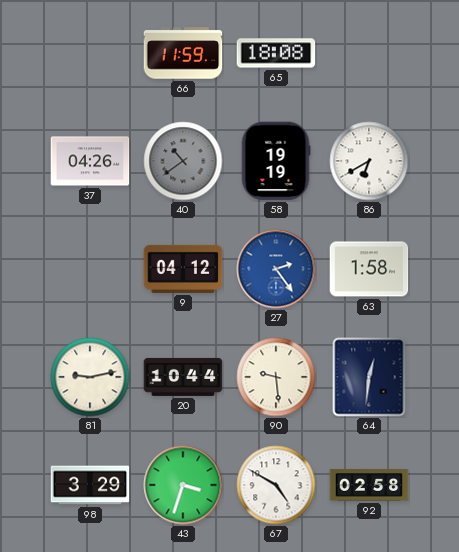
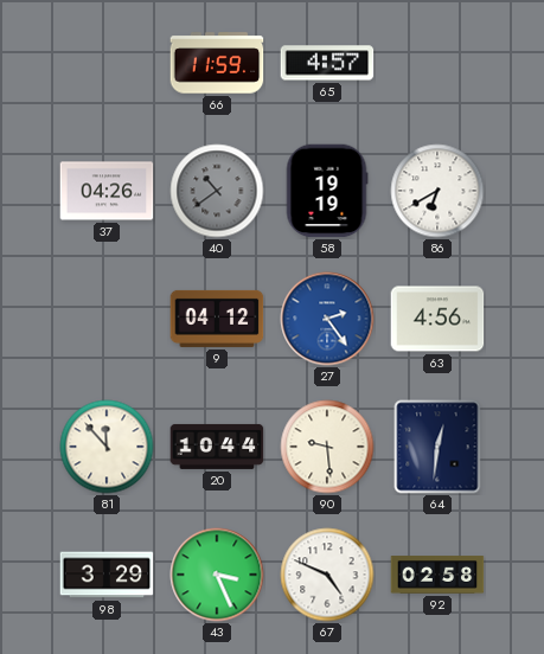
65: 18:08 -> 4:57
63: 1:58 -> 4:56
81: 9:13 -> 11:53
43: 3:33 -> 3:26
67: 4:50 -> 4:49
